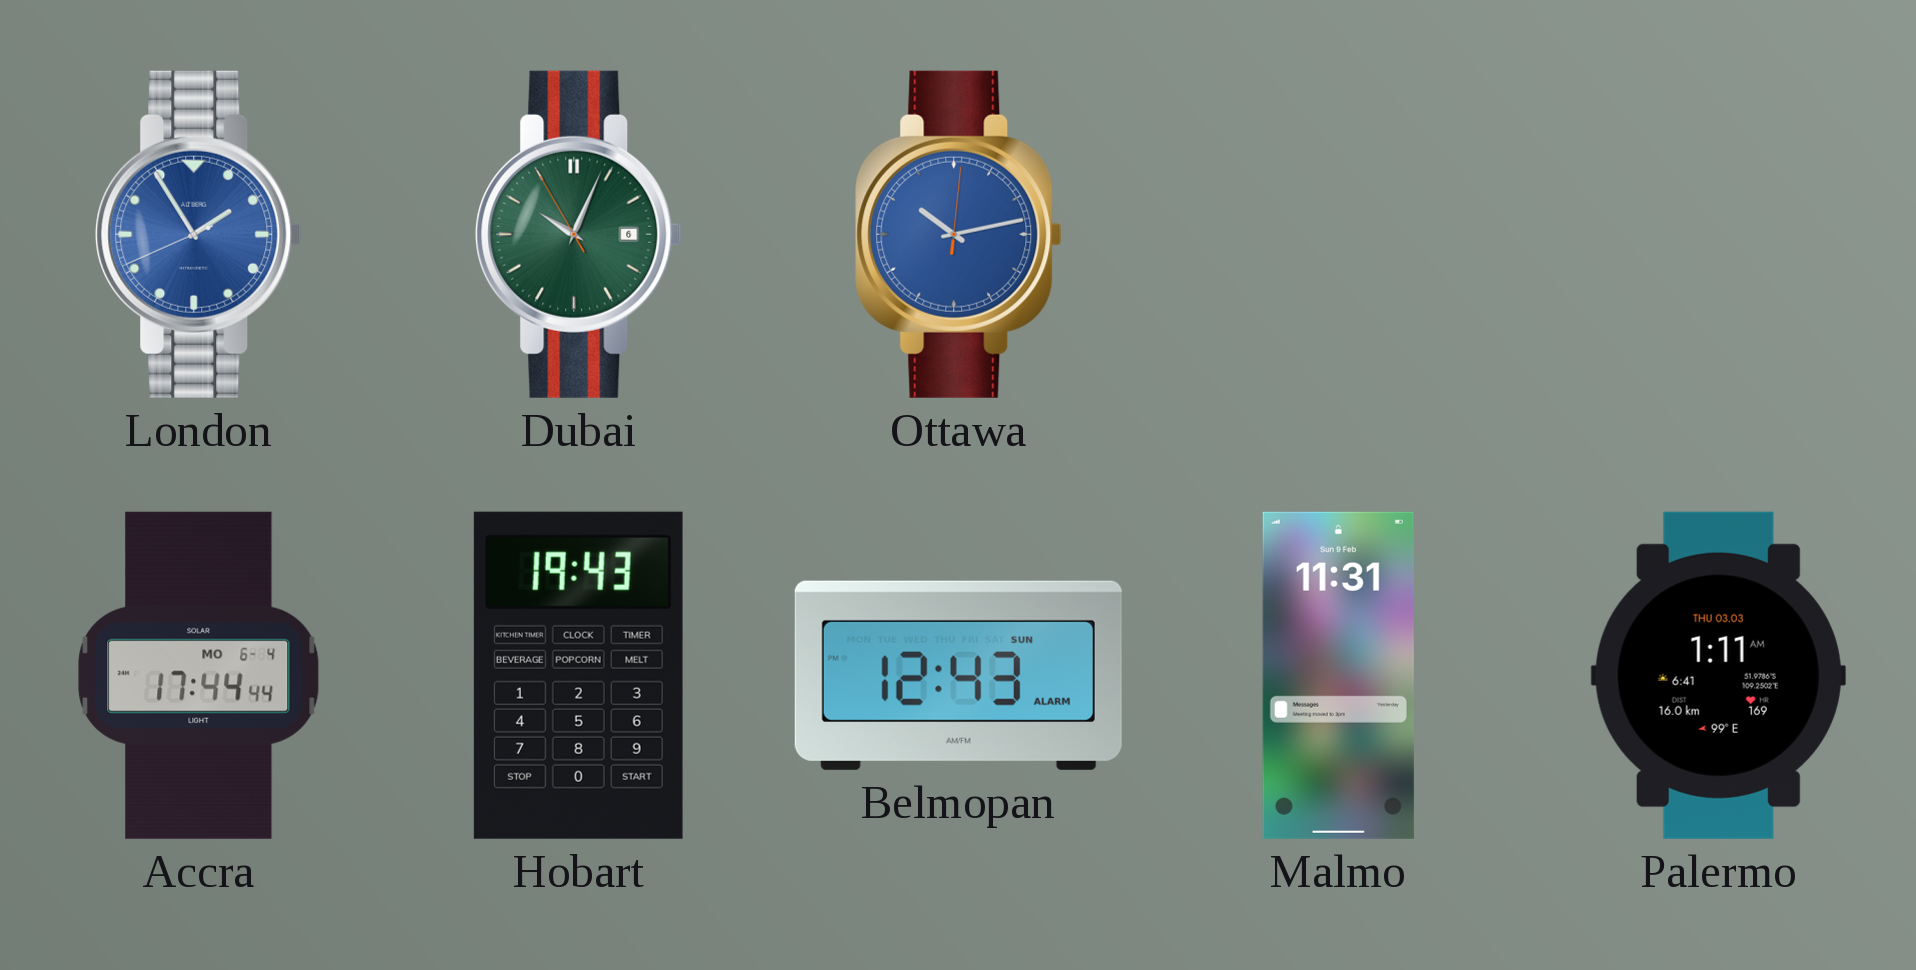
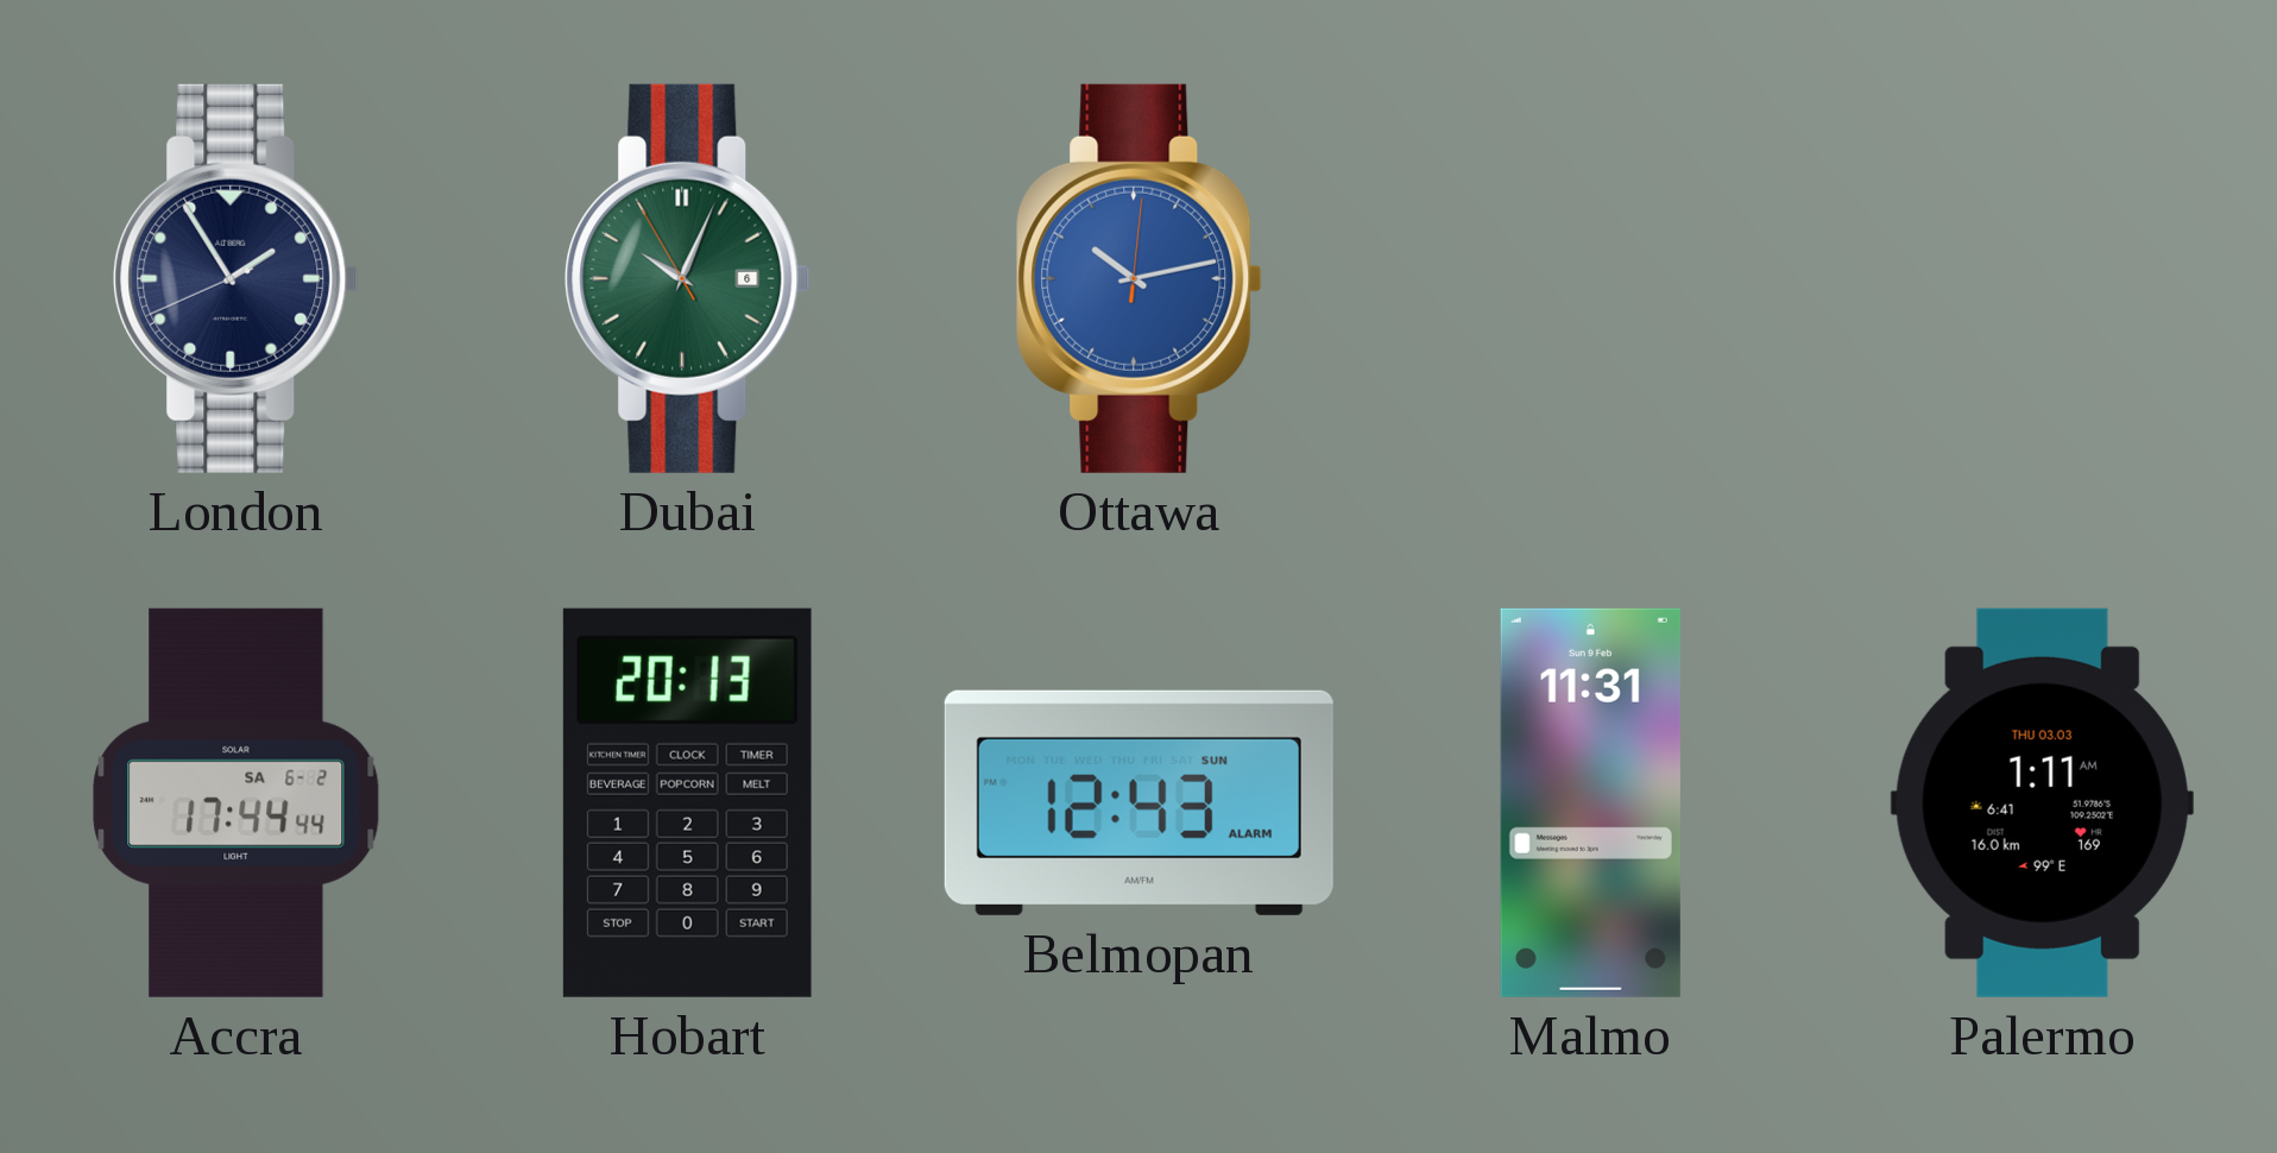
London dial: blue -> navy
Accra date: MO 6-4 -> SA 6-2
Hobart: 19:43 -> 20:13
